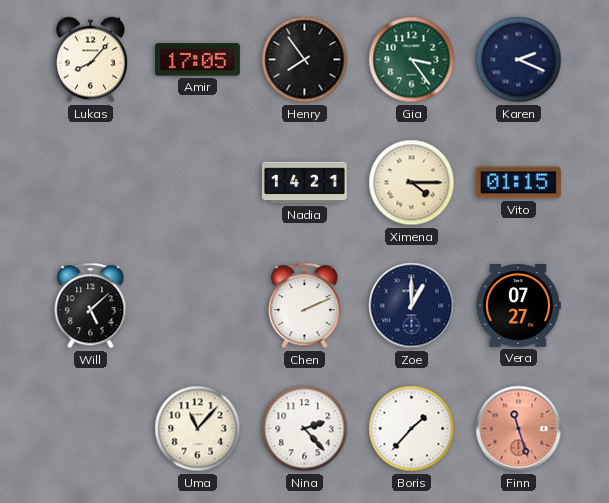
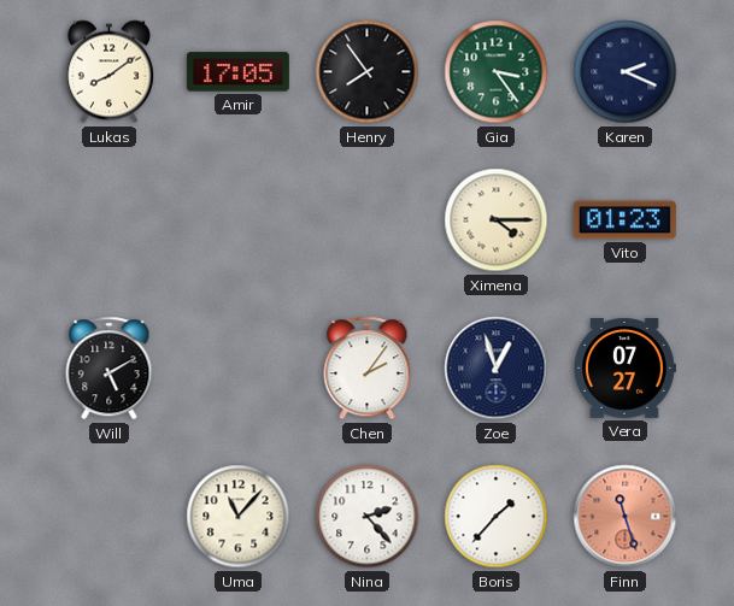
Lukas: 8:07 -> 8:09
Nadia: 14:21 -> none
Vito: 01:15 -> 01:23
Will: 5:08 -> 5:10
Chen: 2:11 -> 2:06
Zoe: 1:00 -> 12:57
